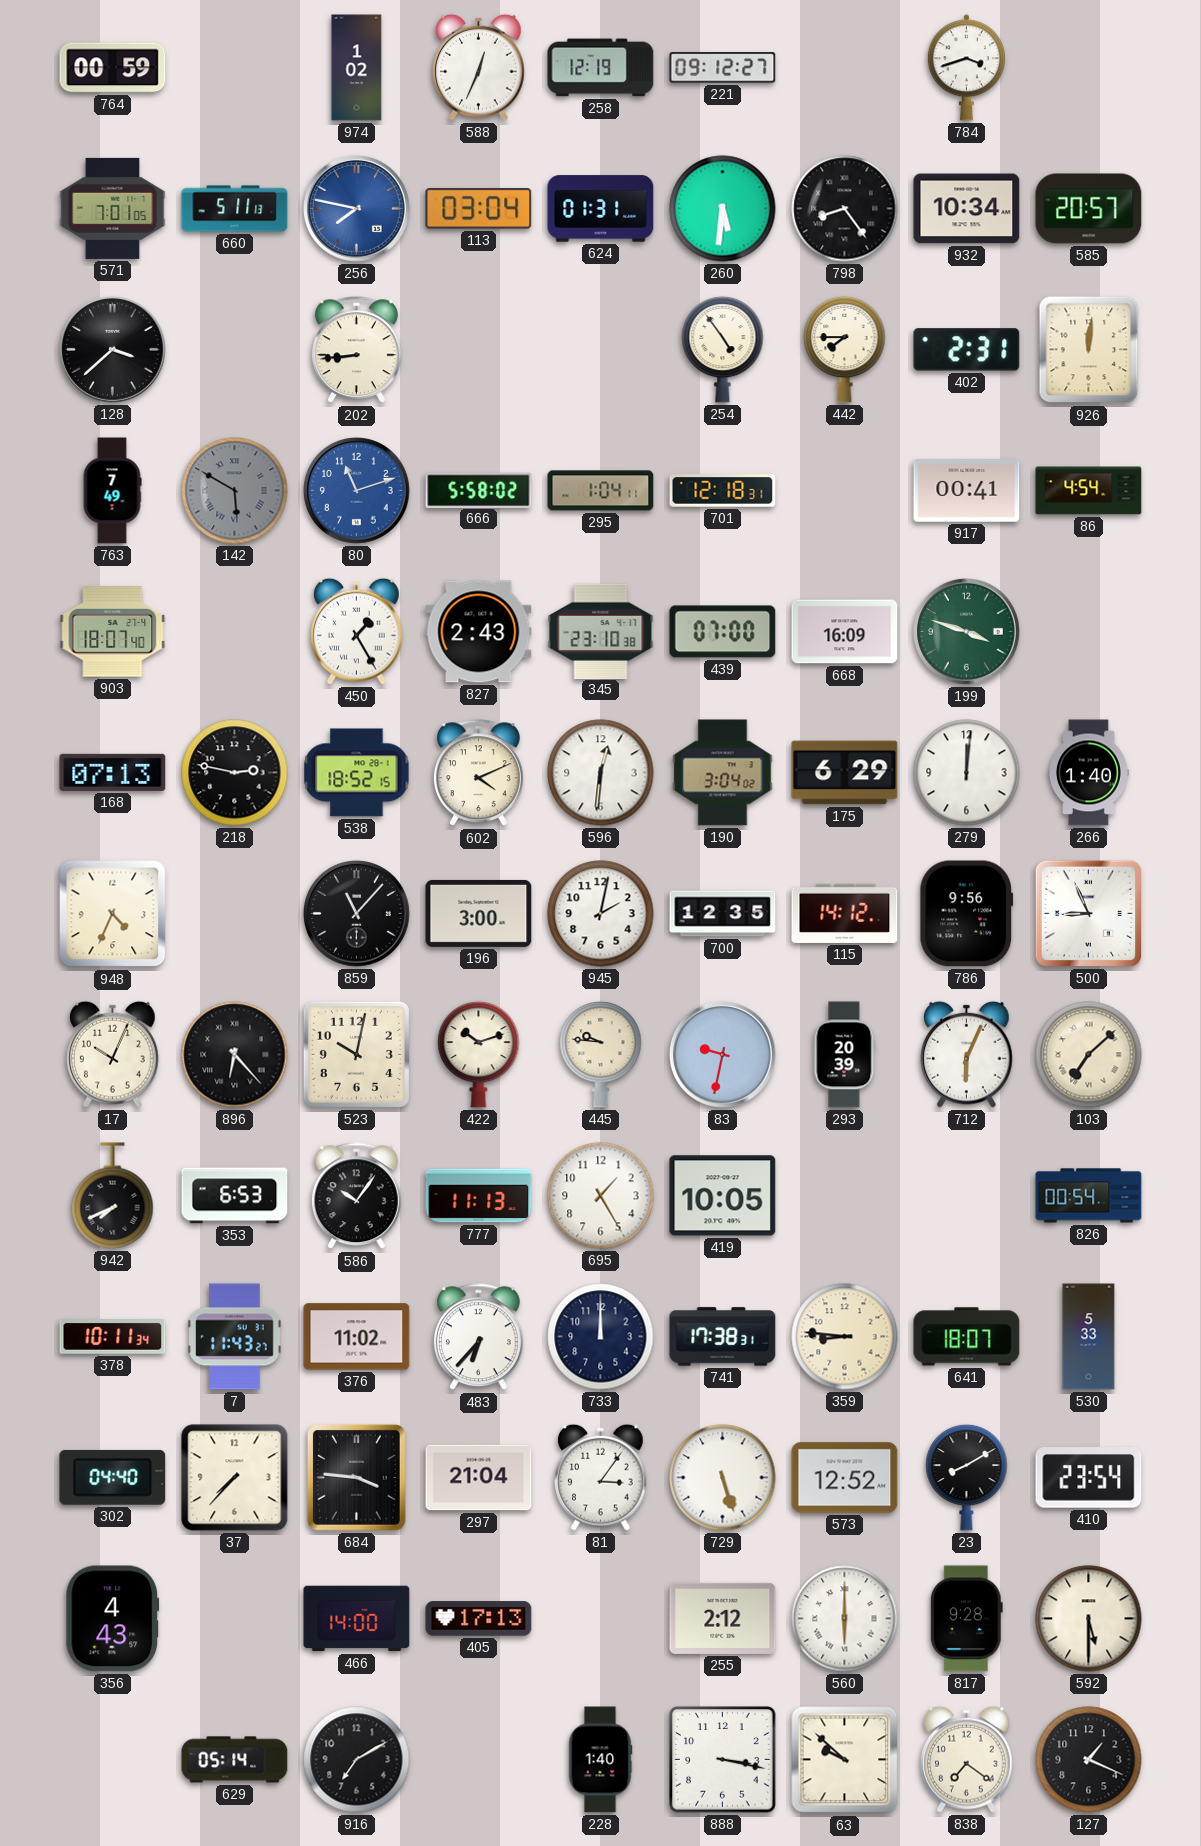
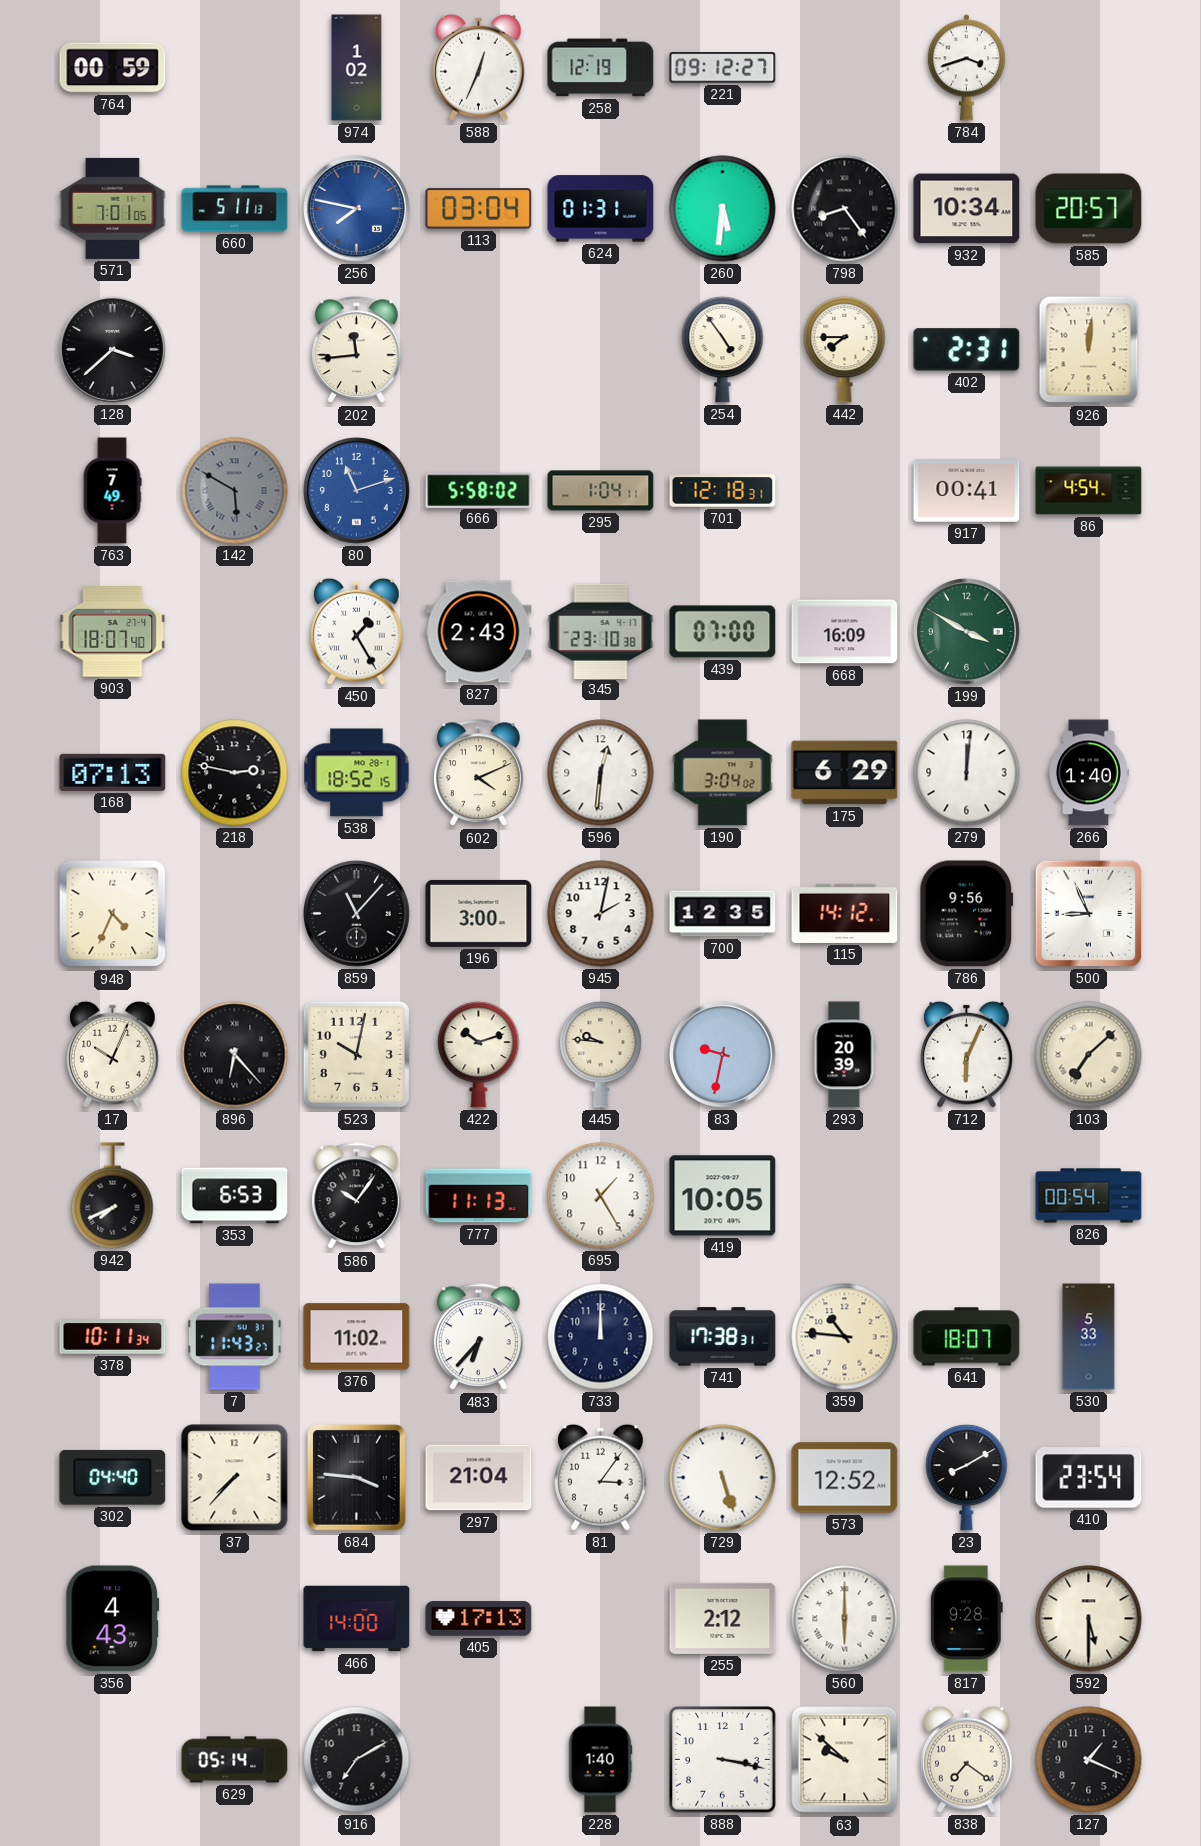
202: 8:44 -> 11:44
199: 3:48 -> 3:50
359: 8:46 -> 10:46
